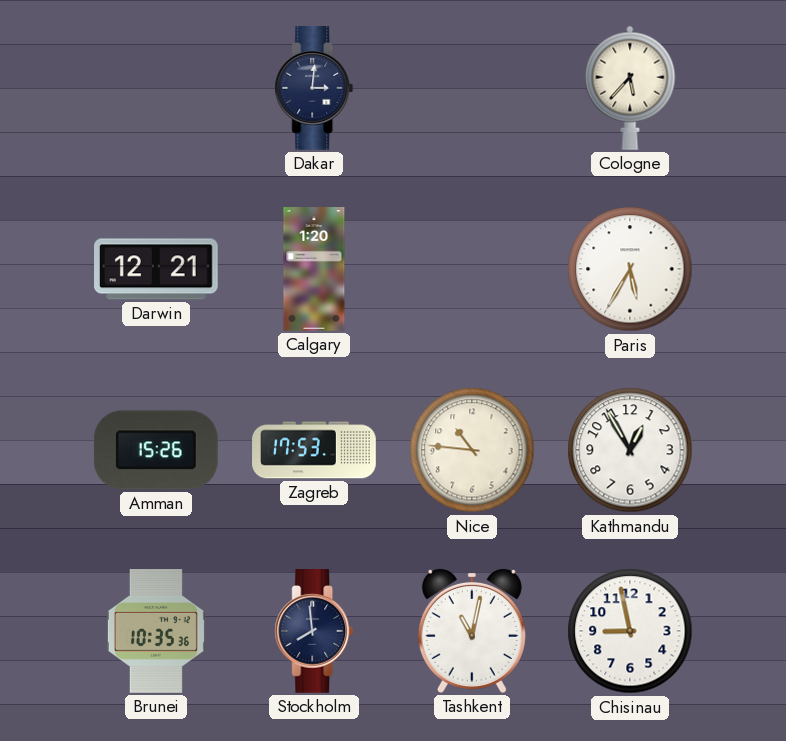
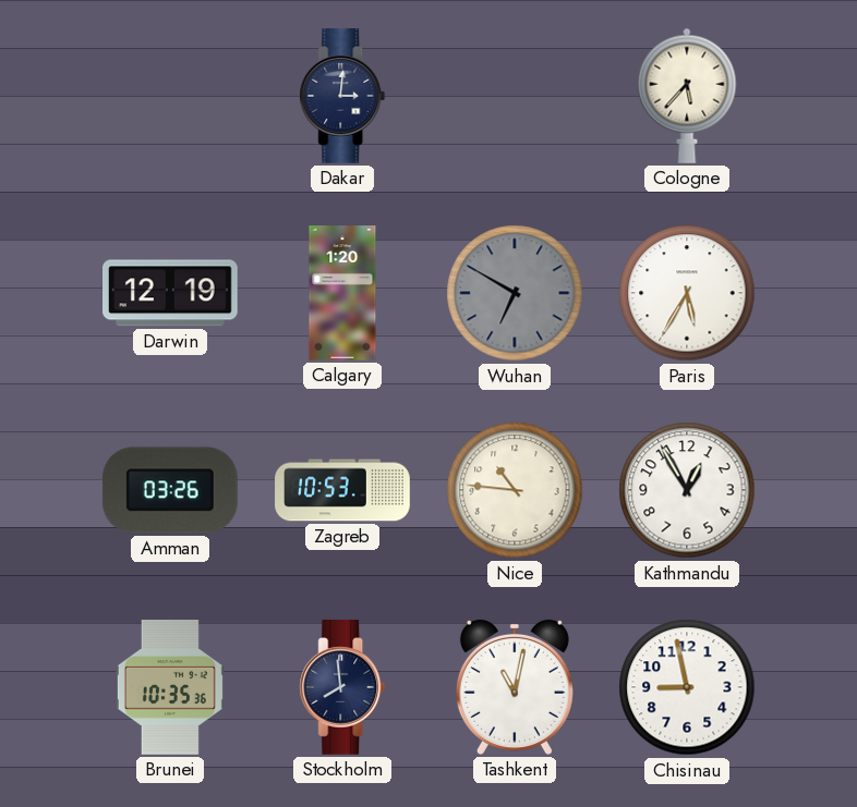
Darwin: 12:21 -> 12:19
Wuhan: none -> 6:50
Amman: 15:26 -> 03:26
Zagreb: 17:53 -> 10:53
